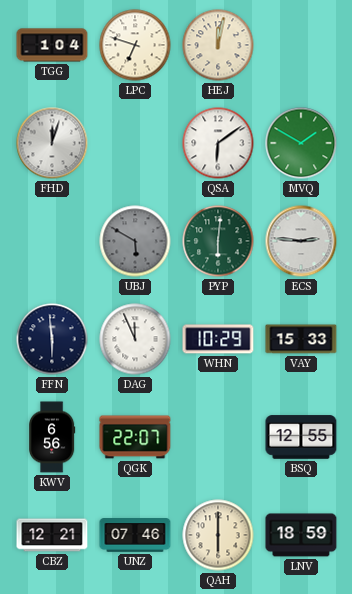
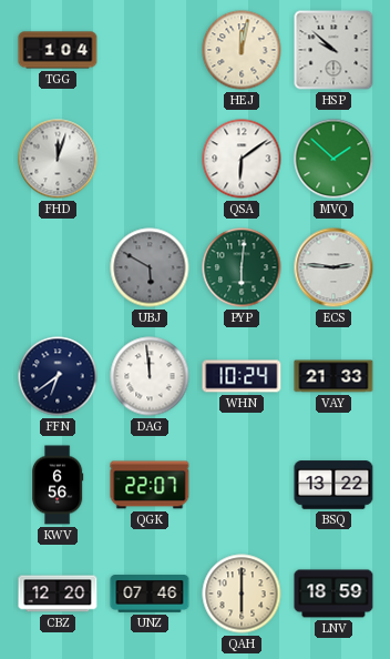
LPC: 6:48 -> none
HSP: none -> 9:52
MVQ: 1:50 -> 1:52
FFN: 5:59 -> 6:39
DAG: 11:56 -> 11:59
WHN: 10:29 -> 10:24
VAY: 15:33 -> 21:33
BSQ: 12:55 -> 13:22
CBZ: 12:21 -> 12:20
